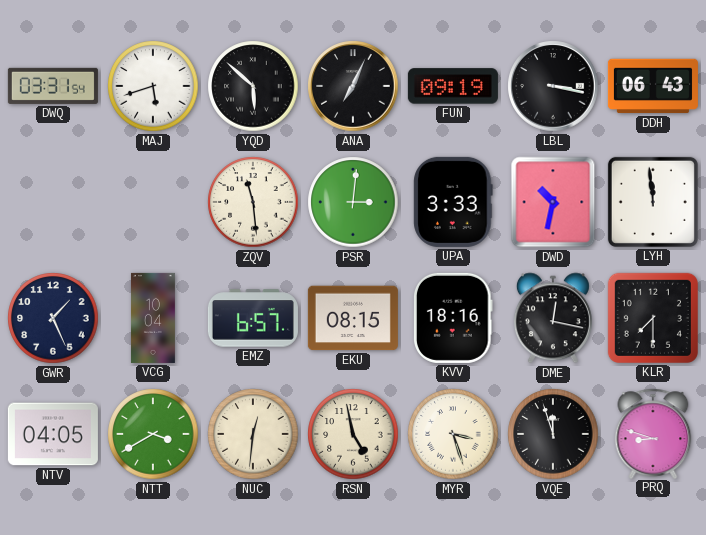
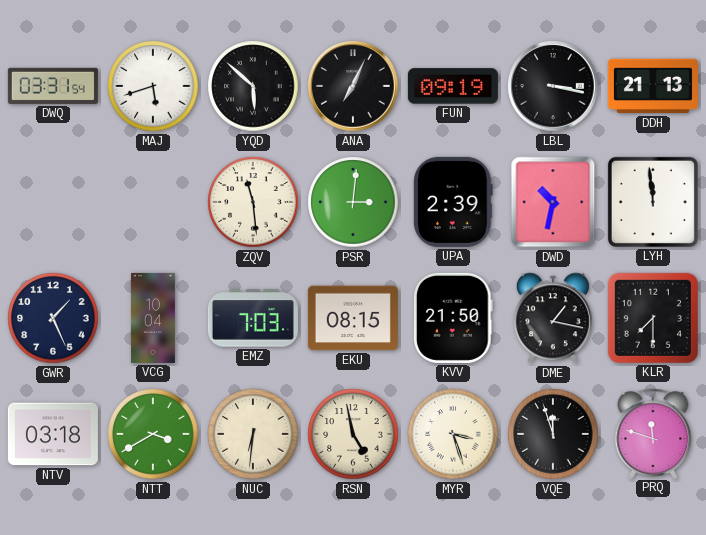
DDH: 06:43 -> 21:13
UPA: 3:33 -> 2:39
EMZ: 6:57 -> 7:03
KVV: 18:16 -> 21:50
DME: 12:17 -> 1:17
NTV: 04:05 -> 03:18
NUC: 12:31 -> 6:31
PRQ: 8:48 -> 11:48
